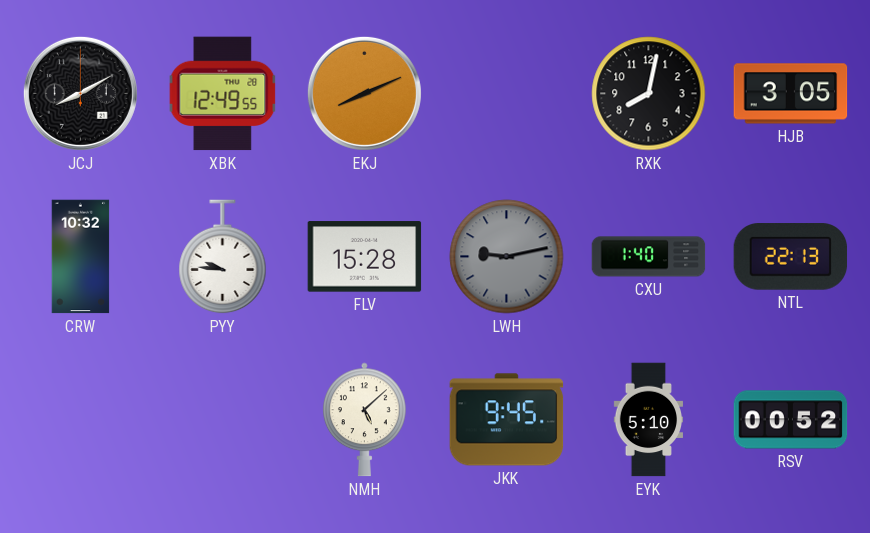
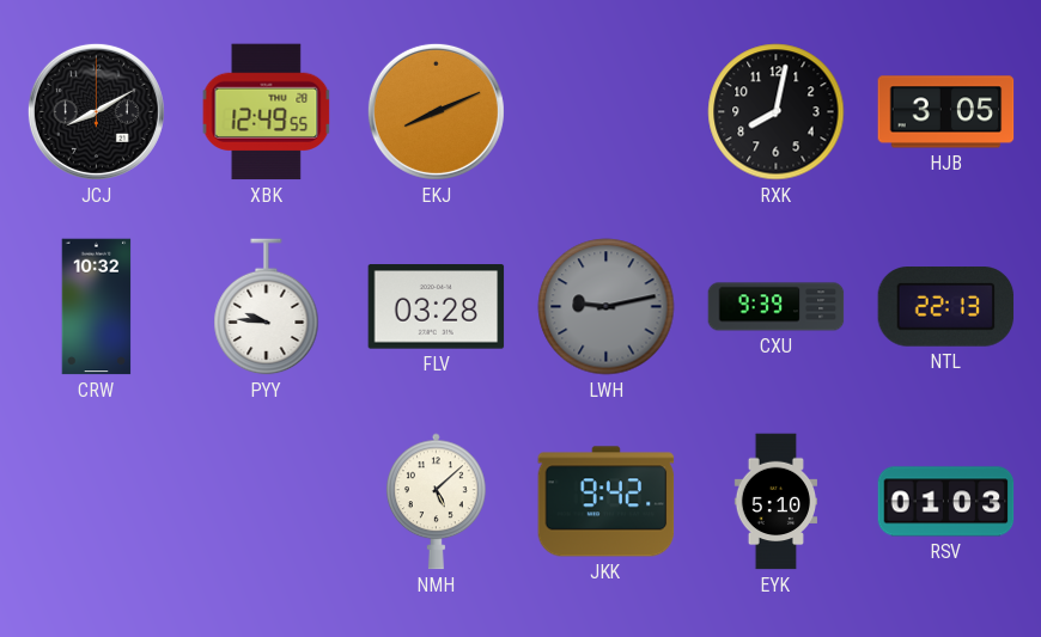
FLV: 15:28 -> 03:28
CXU: 1:40 -> 9:39
JKK: 9:45 -> 9:42
RSV: 00:52 -> 01:03
